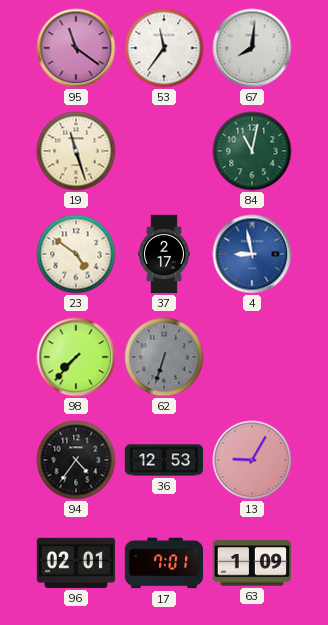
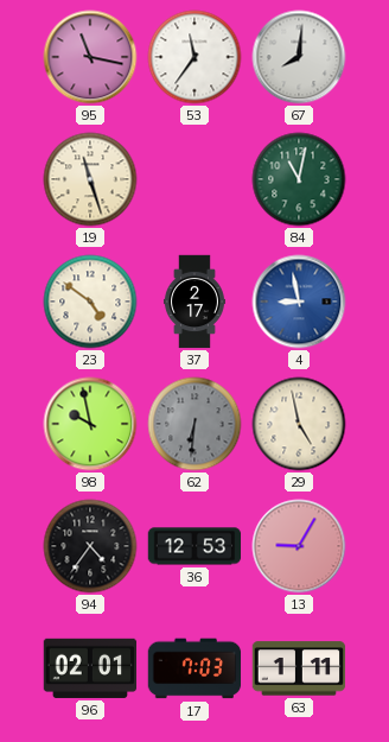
95: 11:21 -> 11:17
98: 7:37 -> 9:58
62: 6:33 -> 6:31
29: none -> 4:58
17: 7:01 -> 7:03
63: 1:09 -> 1:11
